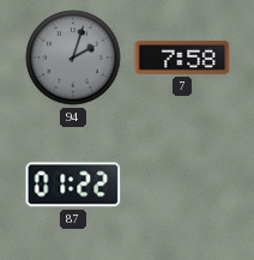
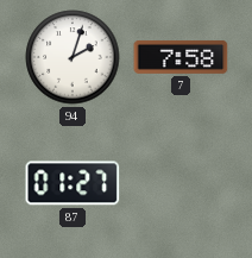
94 dial: grey -> white
87: 01:22 -> 01:27
